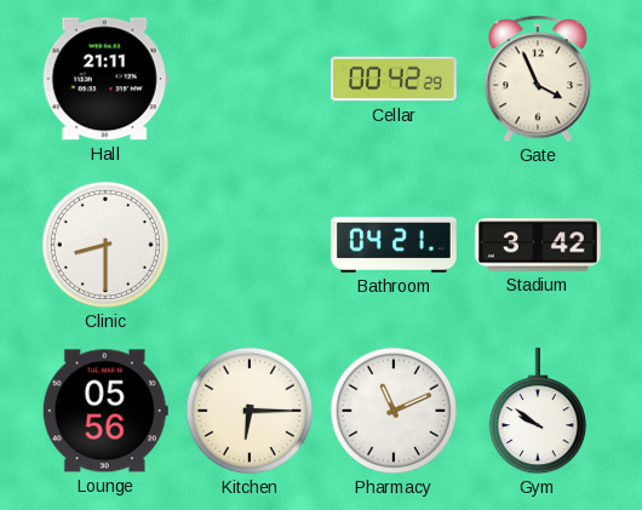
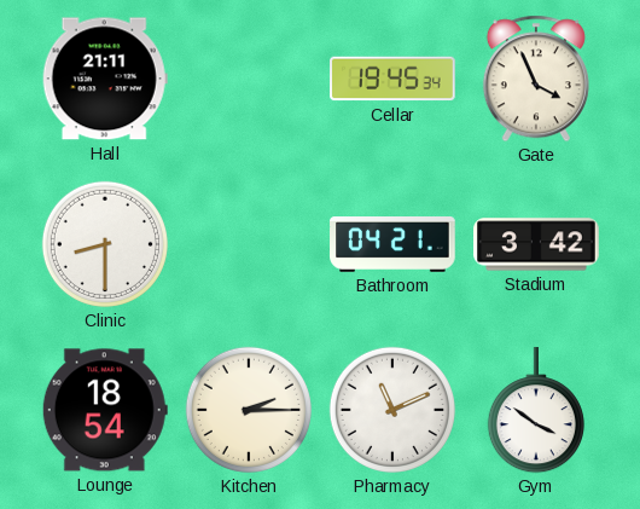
Cellar: 00:42 -> 19:45
Lounge: 05:56 -> 18:54
Kitchen: 6:15 -> 2:15
Gym: 9:51 -> 3:51
